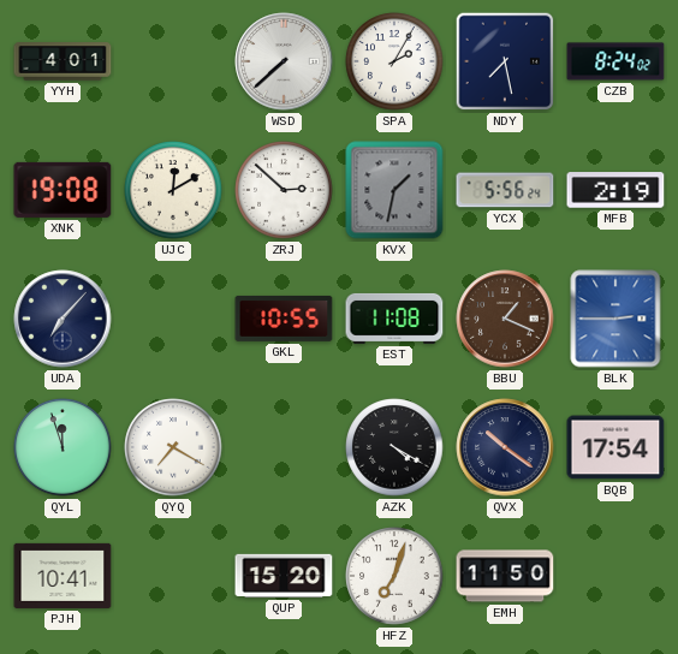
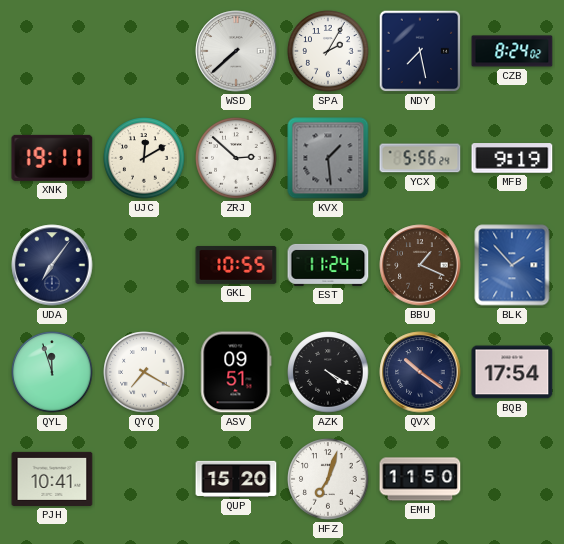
YYH: 4:01 -> none
XNK: 19:08 -> 19:11
KVX: 1:32 -> 1:29
MFB: 2:19 -> 9:19
UDA: 7:07 -> 7:06
EST: 11:08 -> 11:24
BLK: 2:45 -> 1:53
ASV: none -> 09:51
